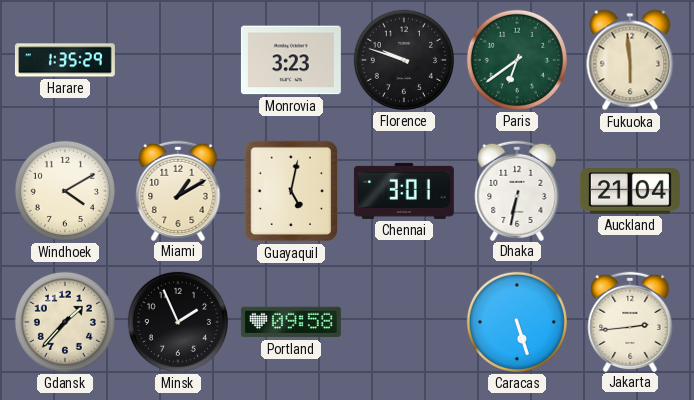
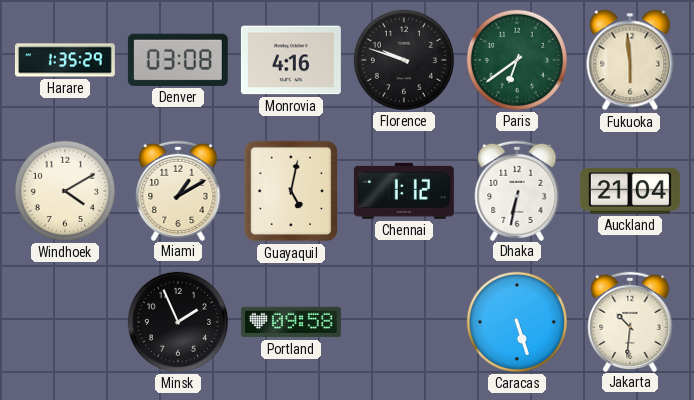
Denver: none -> 03:08
Monrovia: 3:23 -> 4:16
Chennai: 3:01 -> 1:12
Gdansk: 1:37 -> none
Jakarta: 2:44 -> 10:31
